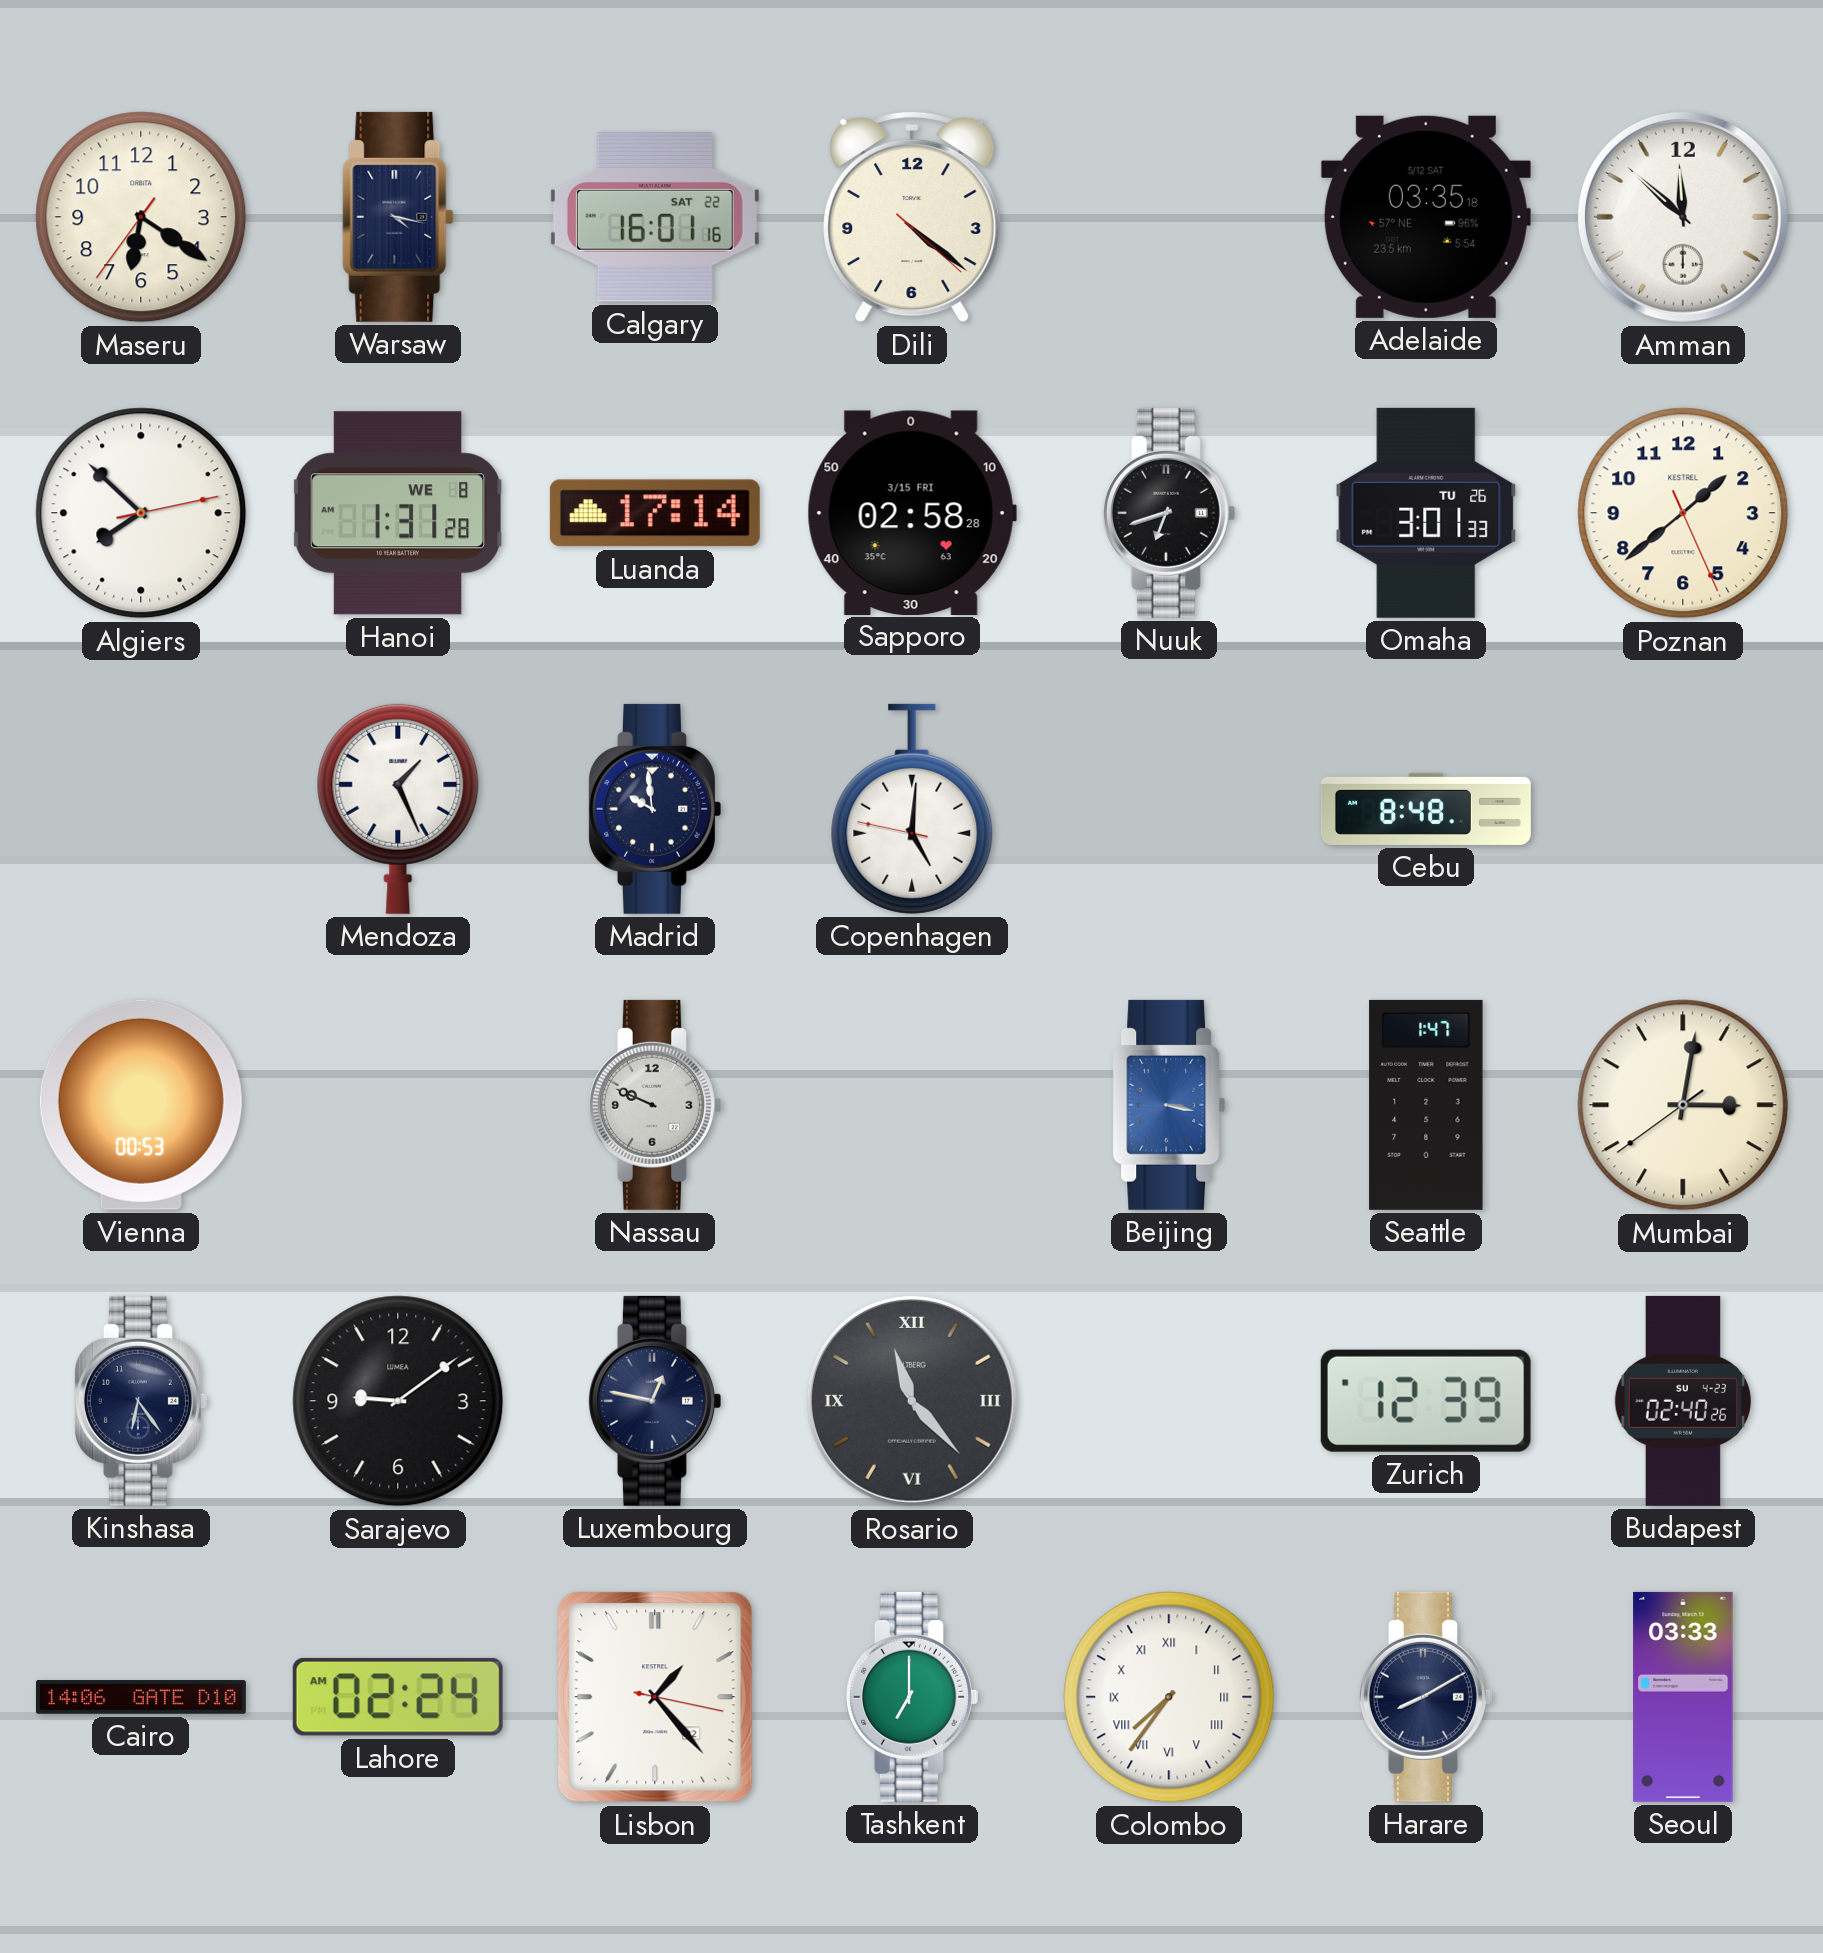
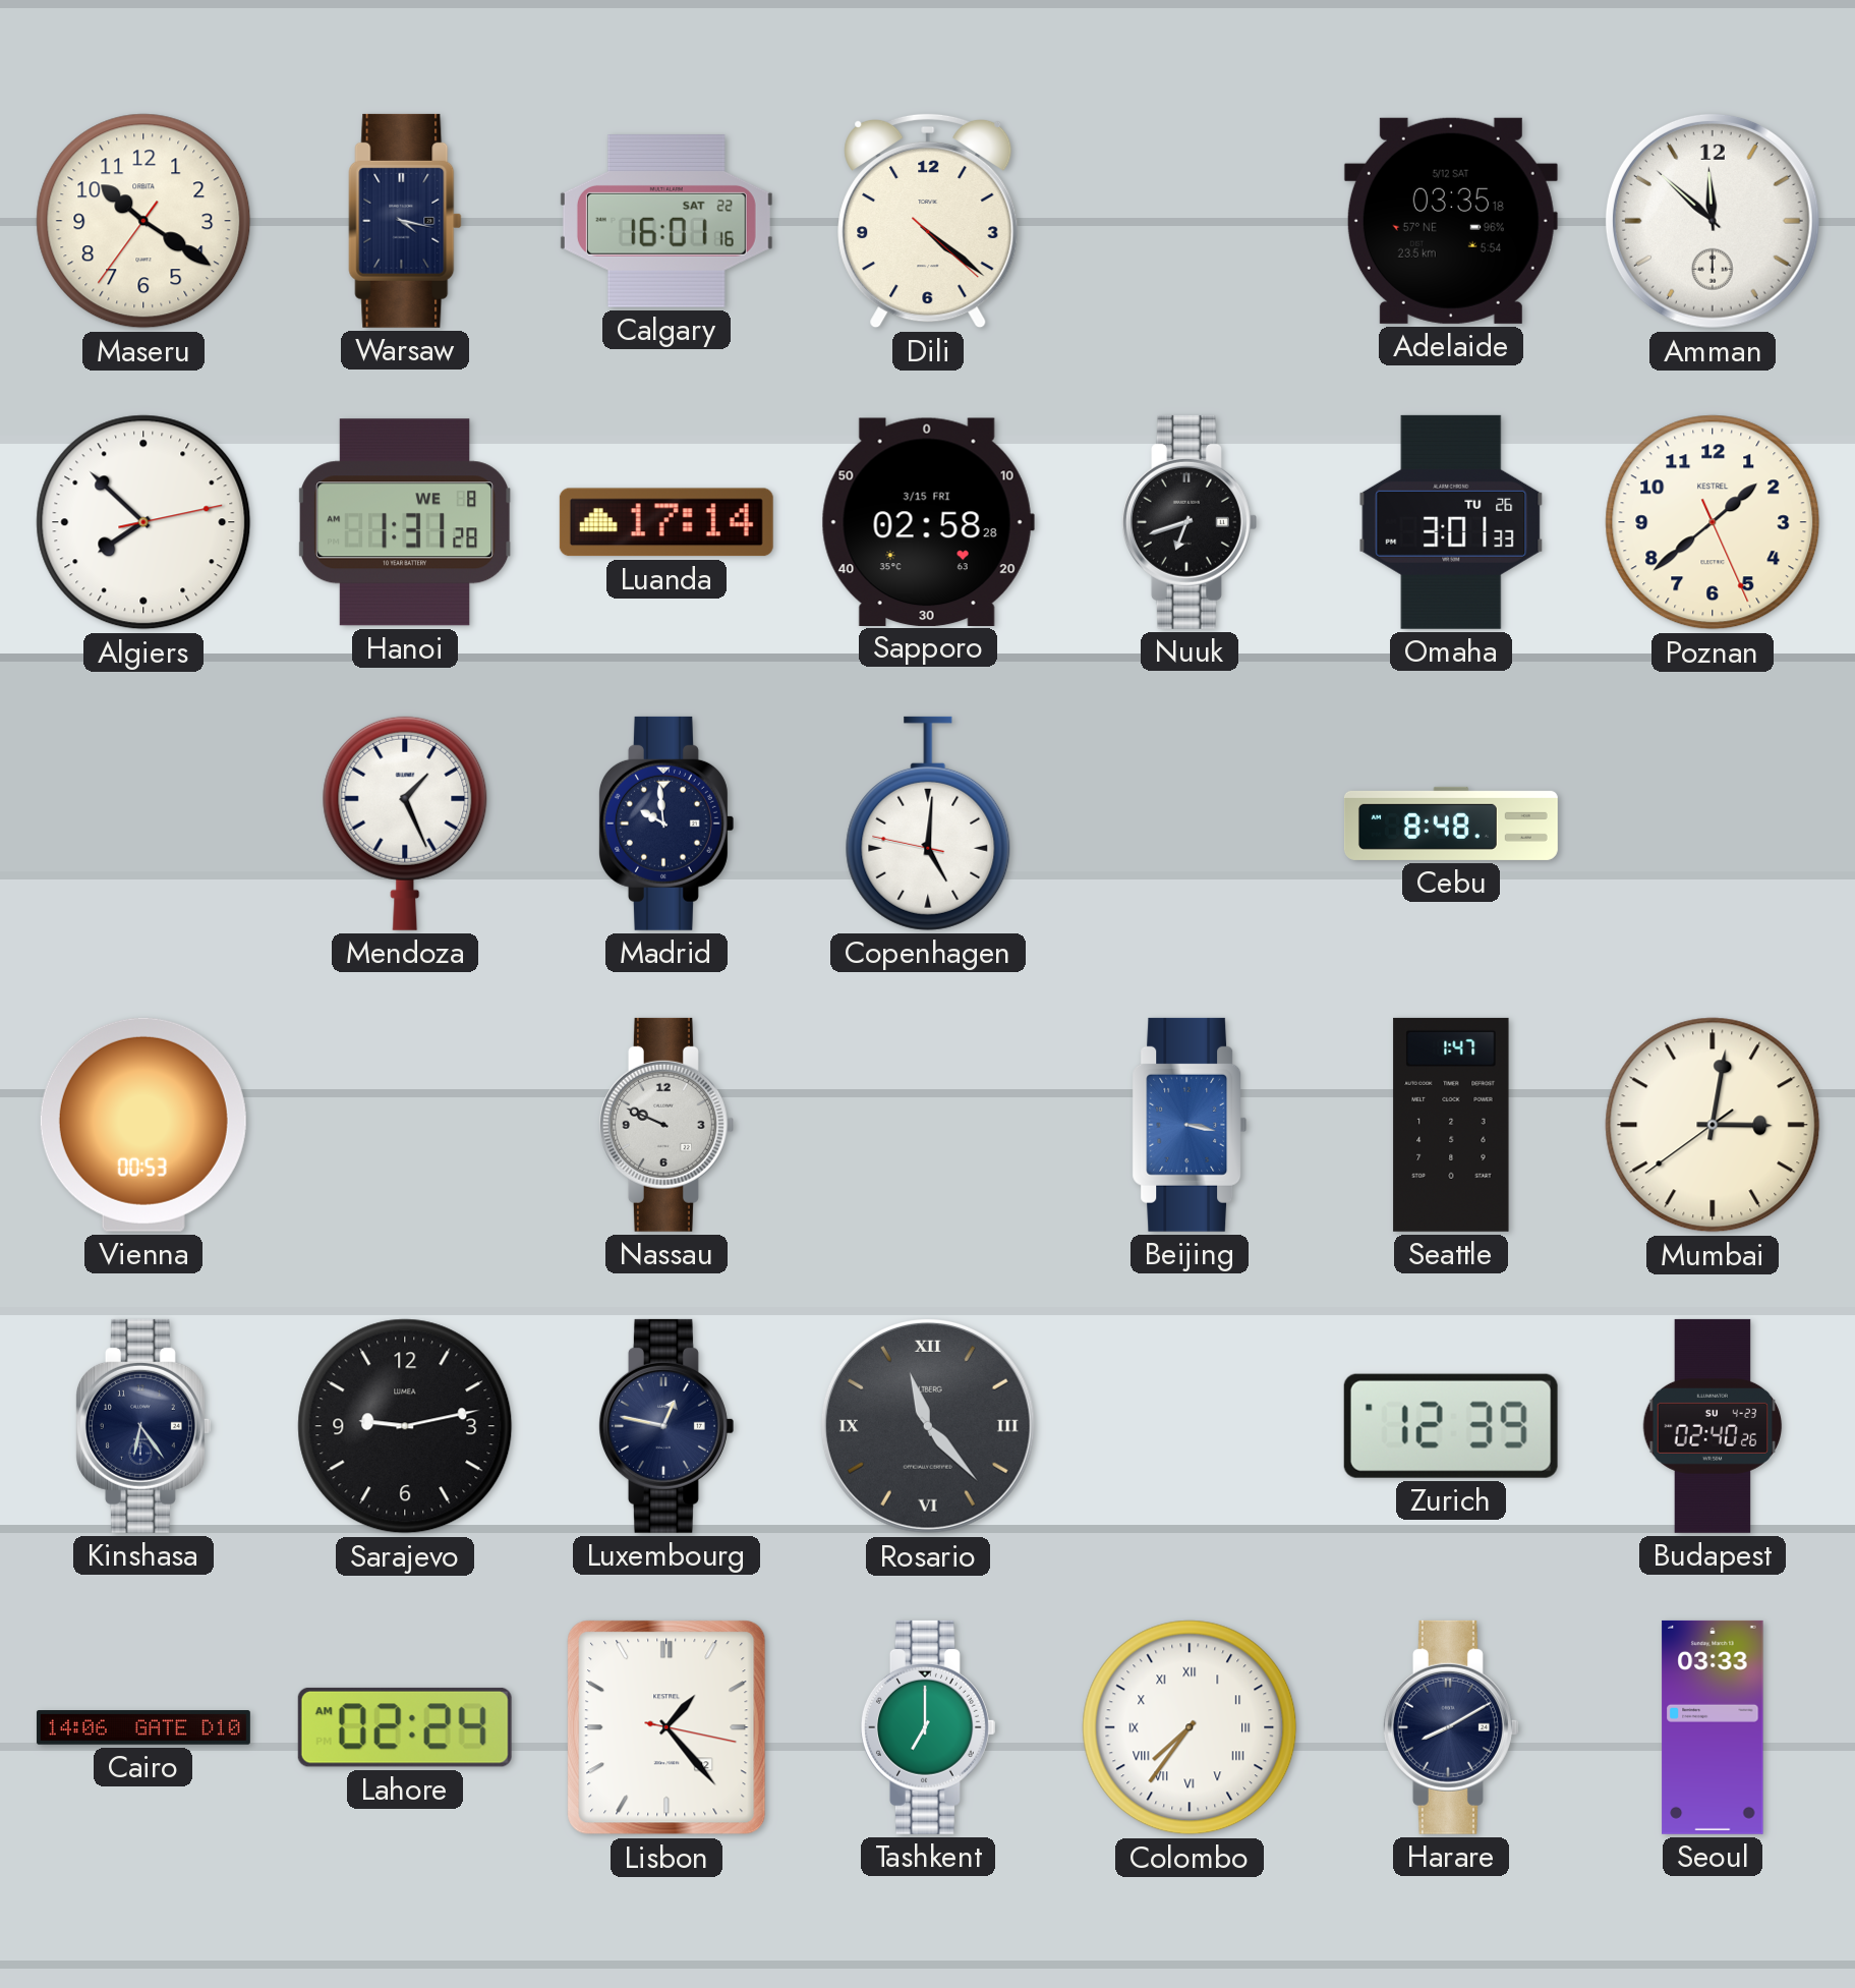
Maseru: 6:20 -> 10:20
Sarajevo: 9:09 -> 9:13
